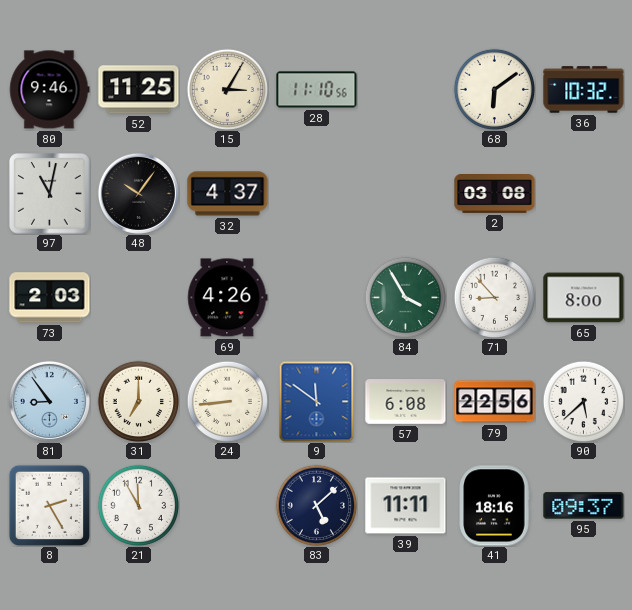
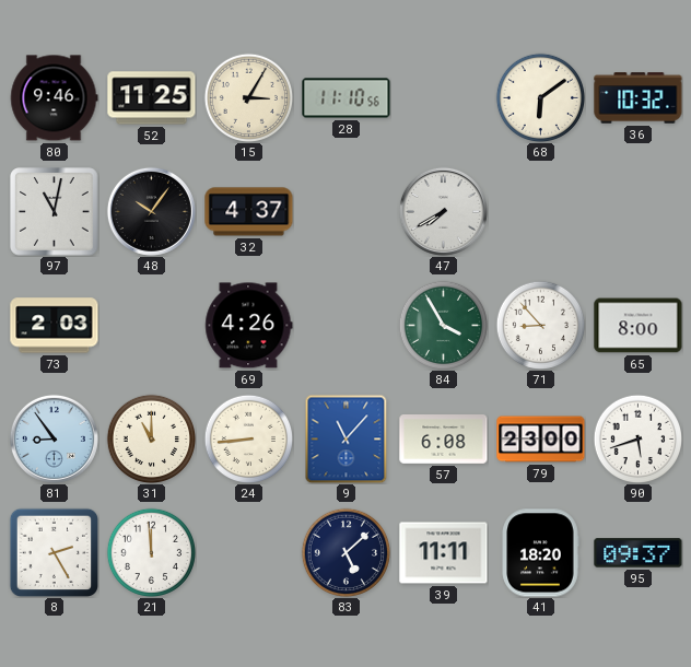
47: none -> 7:40
2: 03:08 -> none
31: 7:00 -> 11:00
9: 11:51 -> 11:07
79: 22:56 -> 23:00
90: 5:38 -> 5:42
21: 11:55 -> 11:59
41: 18:16 -> 18:20
